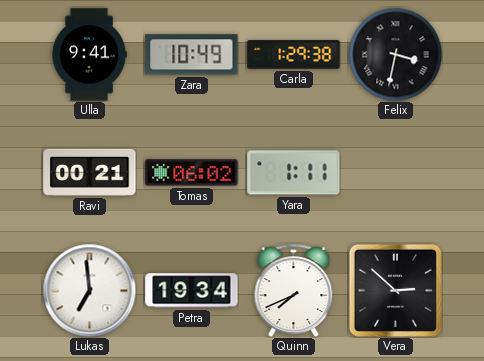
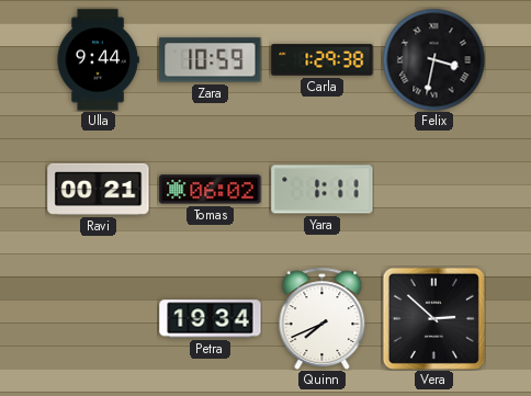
Ulla: 9:41 -> 9:44
Zara: 10:49 -> 10:59
Lukas: 6:59 -> none
